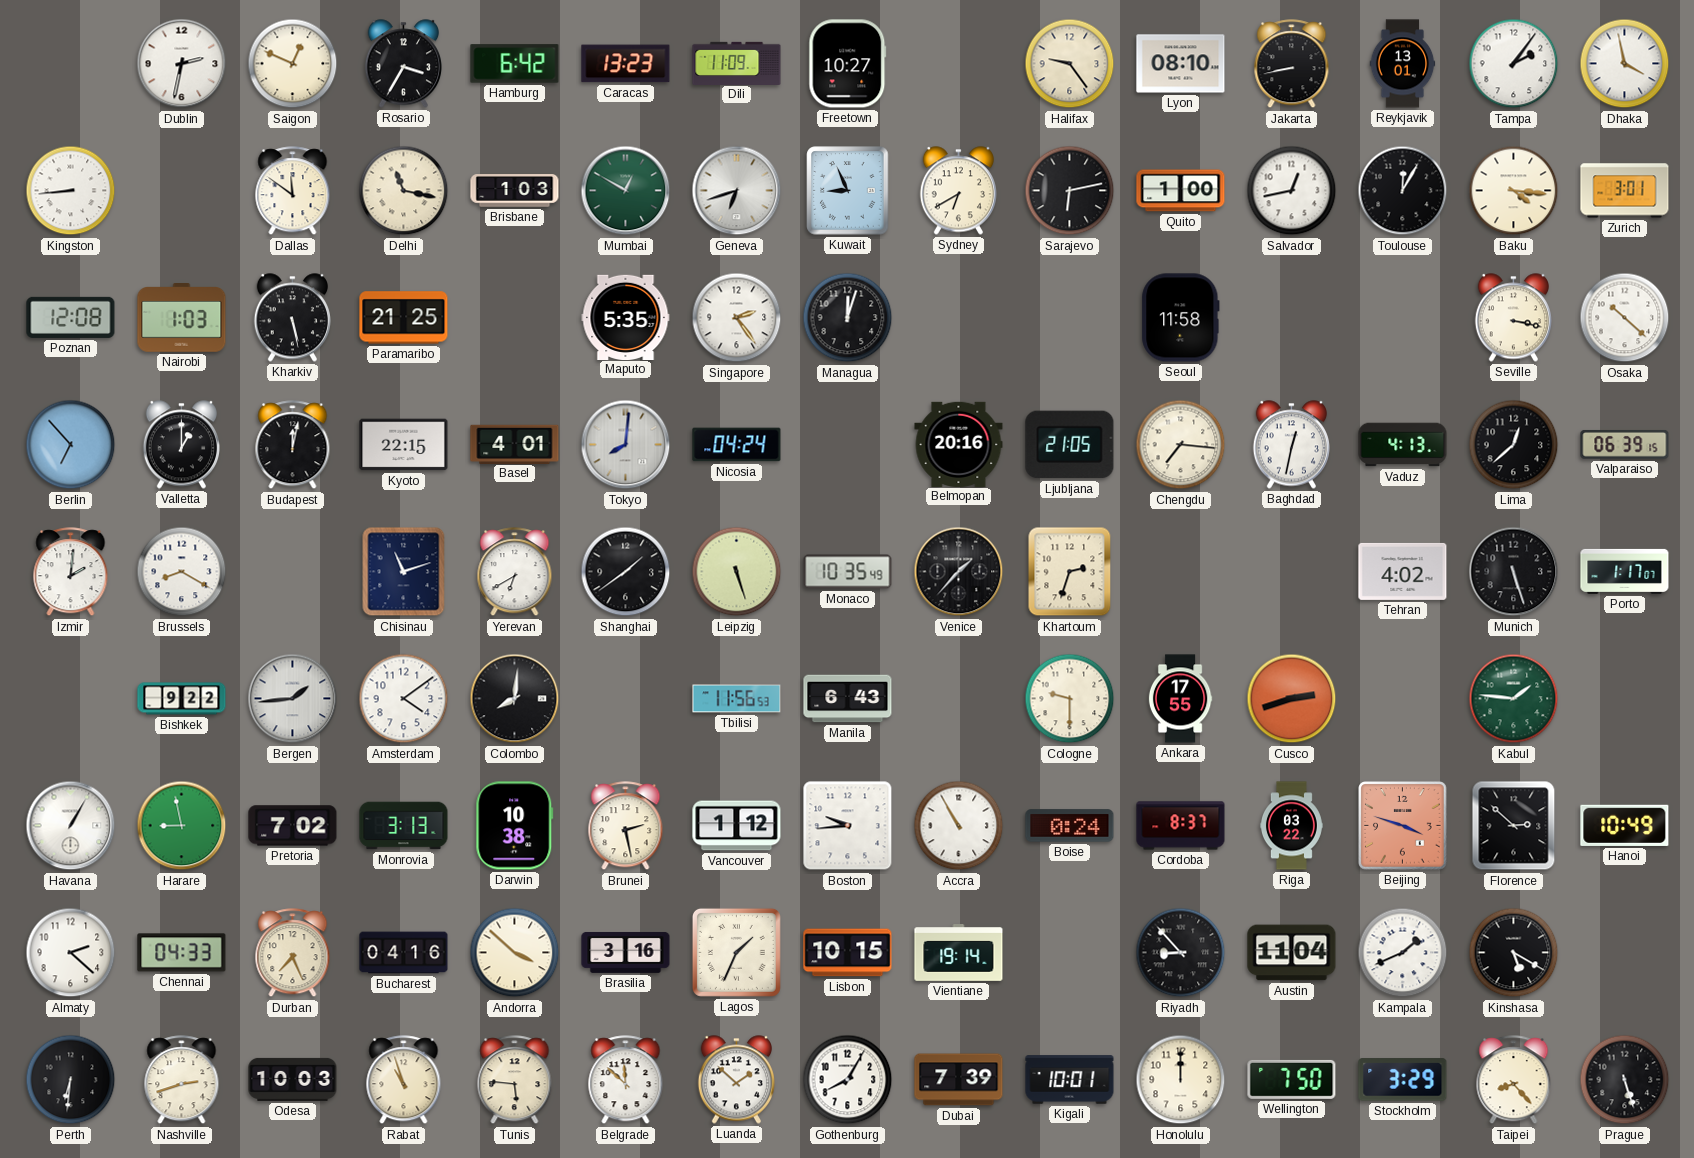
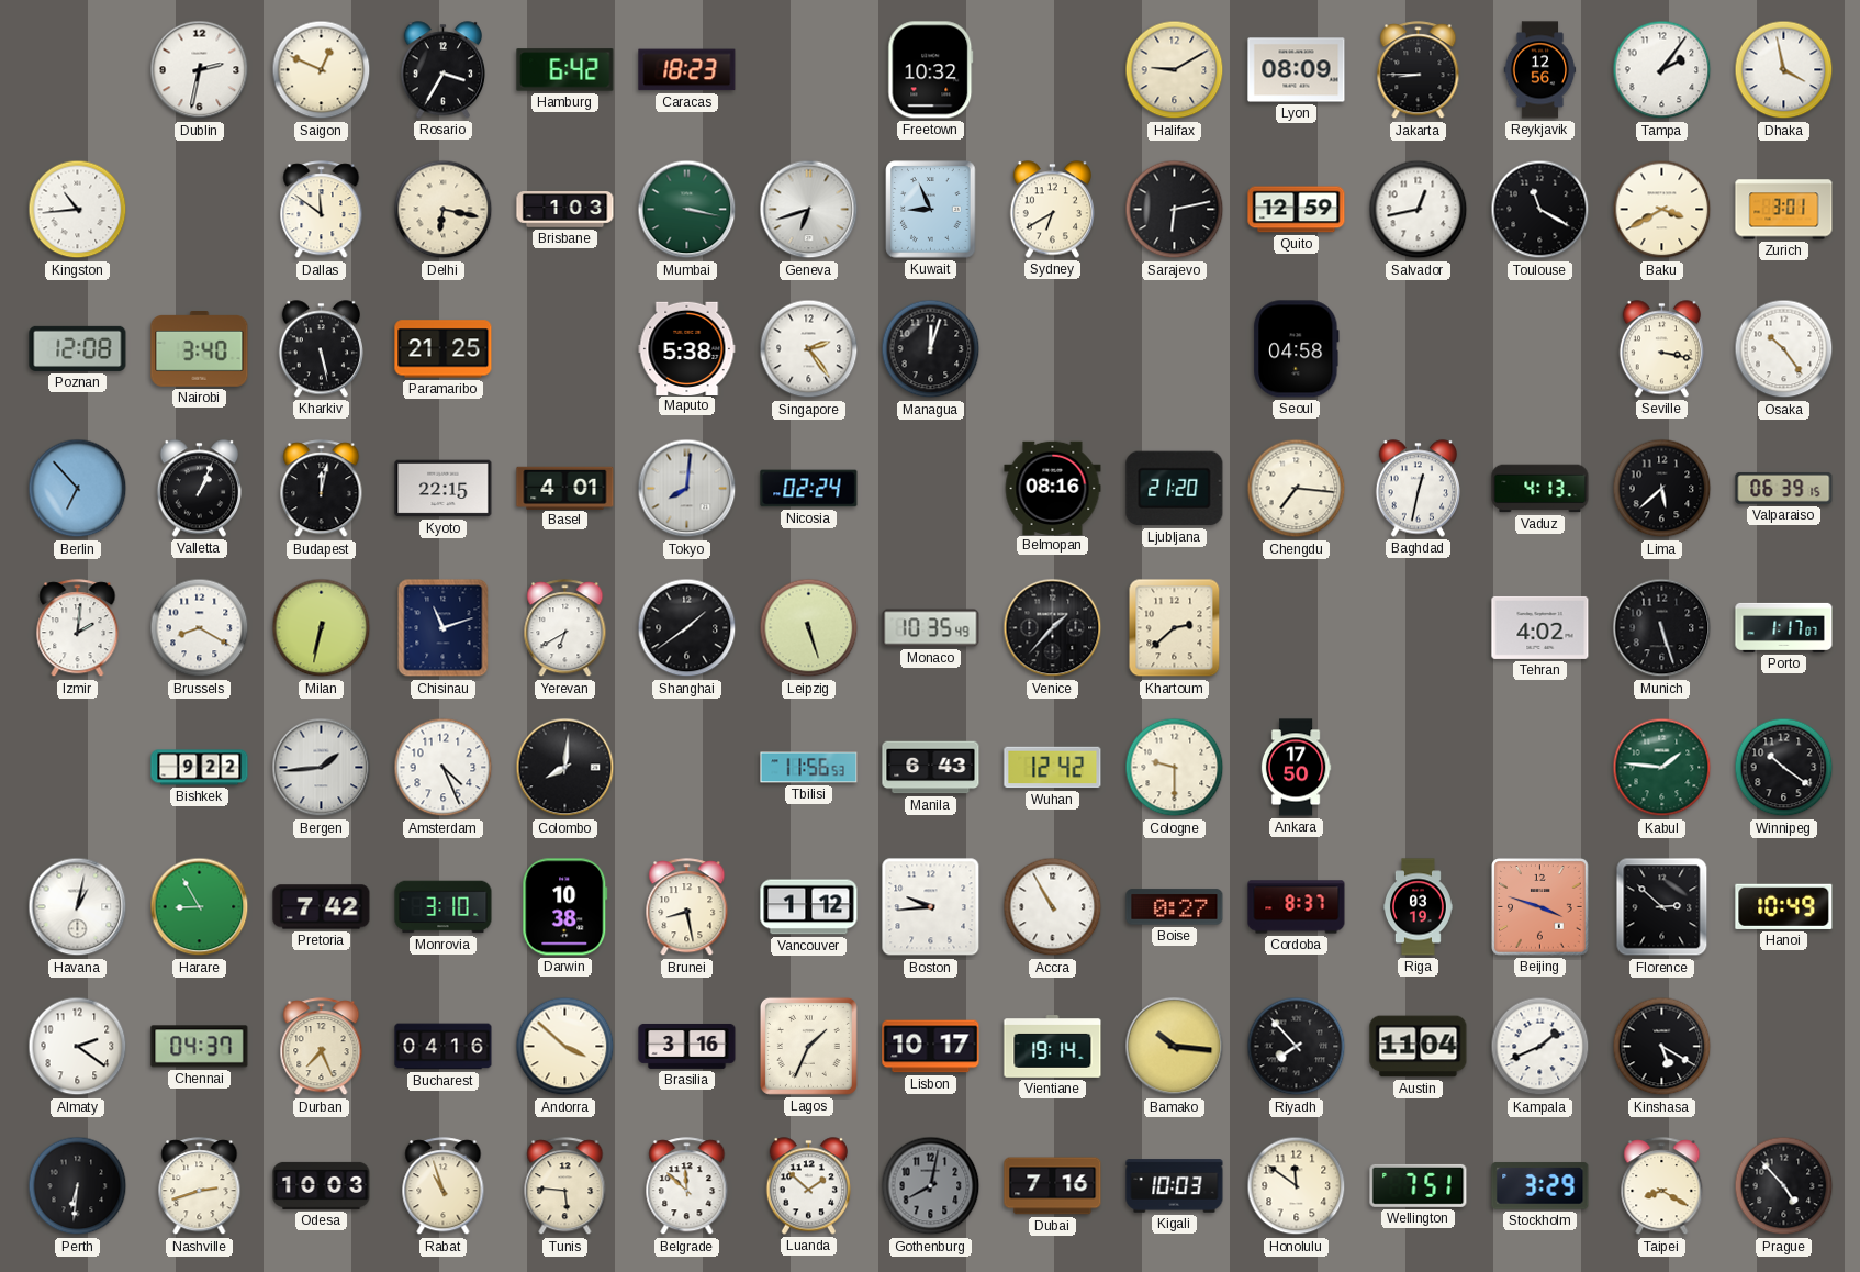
Caracas: 13:23 -> 18:23
Dili: 11:09 -> none
Freetown: 10:27 -> 10:32
Halifax: 9:24 -> 9:10
Lyon: 08:10 -> 08:09
Jakarta: 8:43 -> 8:45
Reykjavik: 13:01 -> 12:56
Kingston: 8:44 -> 10:44
Delhi: 11:17 -> 6:17
Mumbai: 12:50 -> 3:17
Quito: 1:00 -> 12:59
Toulouse: 12:05 -> 11:20
Baku: 4:16 -> 3:40
Nairobi: 1:03 -> 3:40
Maputo: 5:35 -> 5:38
Seoul: 11:58 -> 04:58
Osaka: 10:22 -> 10:24
Valletta: 1:00 -> 1:04
Nicosia: 04:24 -> 02:24
Belmopan: 20:16 -> 08:16
Ljubljana: 21:05 -> 21:20
Lima: 12:38 -> 5:38
Milan: none -> 6:32
Khartoum: 2:33 -> 2:38
Amsterdam: 4:09 -> 4:26
Wuhan: none -> 12:42
Ankara: 17:55 -> 17:50
Cusco: 2:42 -> none
Winnipeg: none -> 10:21
Havana: 1:05 -> 1:02
Harare: 8:58 -> 8:55
Pretoria: 7:02 -> 7:42
Monrovia: 3:13 -> 3:10
Brunei: 2:28 -> 8:28
Boise: 0:24 -> 0:27
Riga: 03:22 -> 03:19
Almaty: 2:22 -> 2:21
Chennai: 04:33 -> 04:37
Lisbon: 10:15 -> 10:17
Bamako: none -> 10:16
Riyadh: 8:53 -> 7:53
Gothenburg: 8:05 -> 8:02
Gothenburg dial: white -> grey
Dubai: 7:39 -> 7:16
Kigali: 10:01 -> 10:03
Honolulu: 12:00 -> 11:51
Wellington: 7:50 -> 7:51
Taipei: 8:23 -> 8:20
Prague: 5:27 -> 4:53
